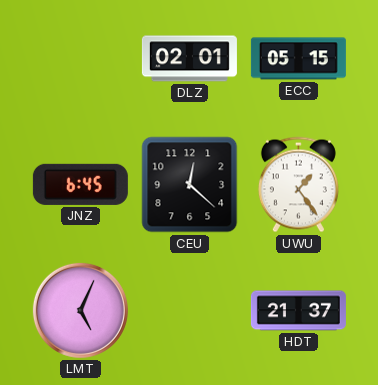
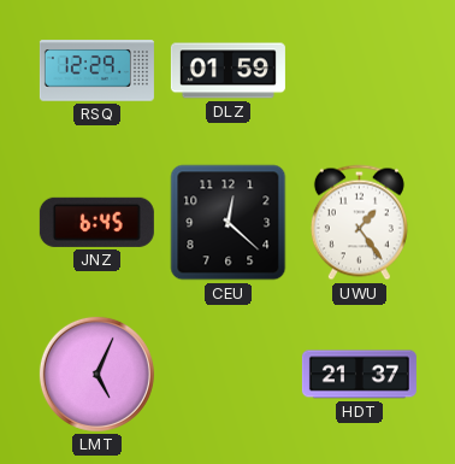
RSQ: none -> 12:29
DLZ: 02:01 -> 01:59
ECC: 05:15 -> none
